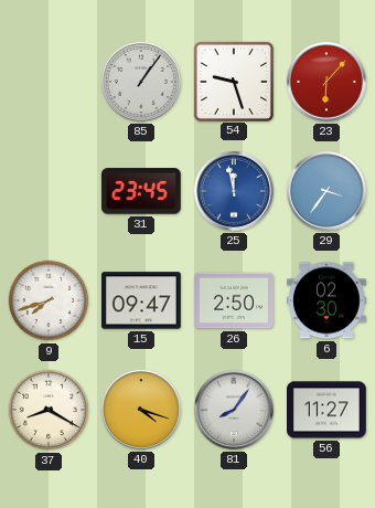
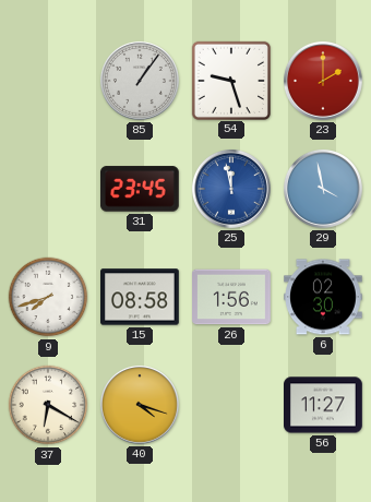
23: 6:07 -> 2:00
29: 3:36 -> 3:58
15: 09:47 -> 08:58
26: 2:50 -> 1:56
37: 8:20 -> 6:20
81: 8:06 -> none
